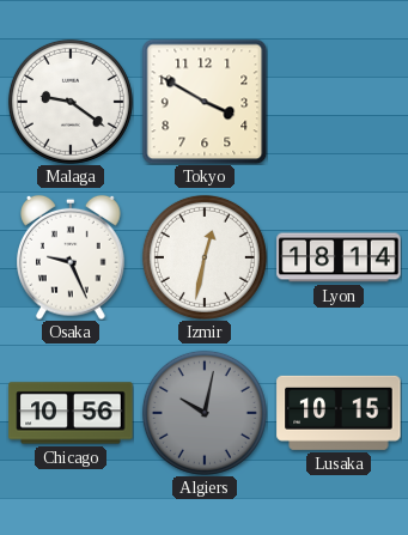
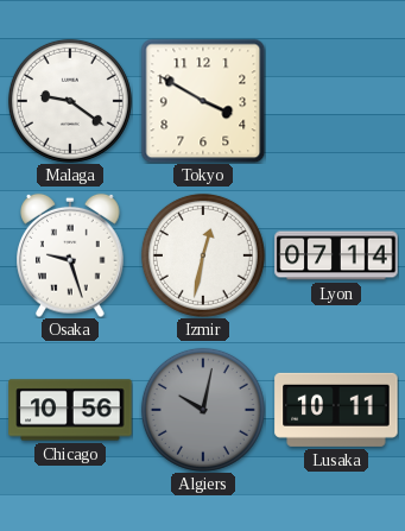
Osaka: 9:26 -> 9:27
Lyon: 18:14 -> 07:14
Lusaka: 10:15 -> 10:11
